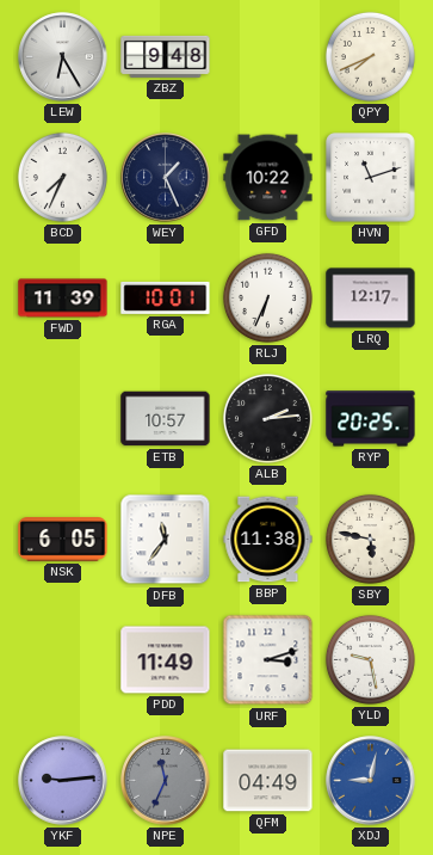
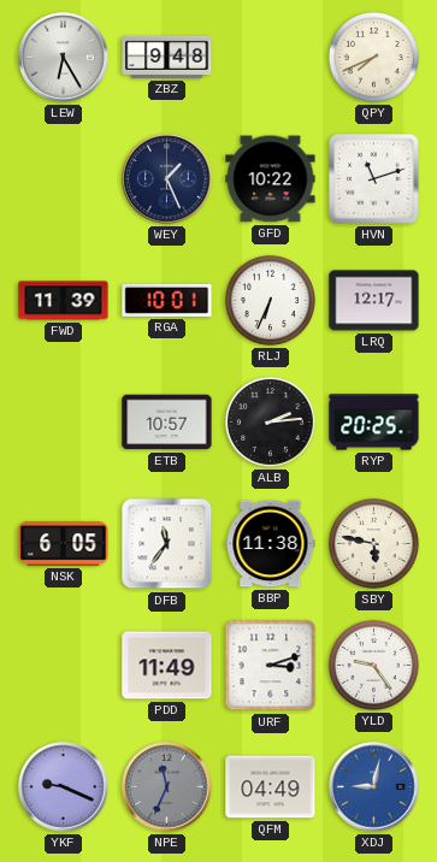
BCD: 7:34 -> none
YLD: 9:28 -> 9:24
YKF: 9:14 -> 9:19
